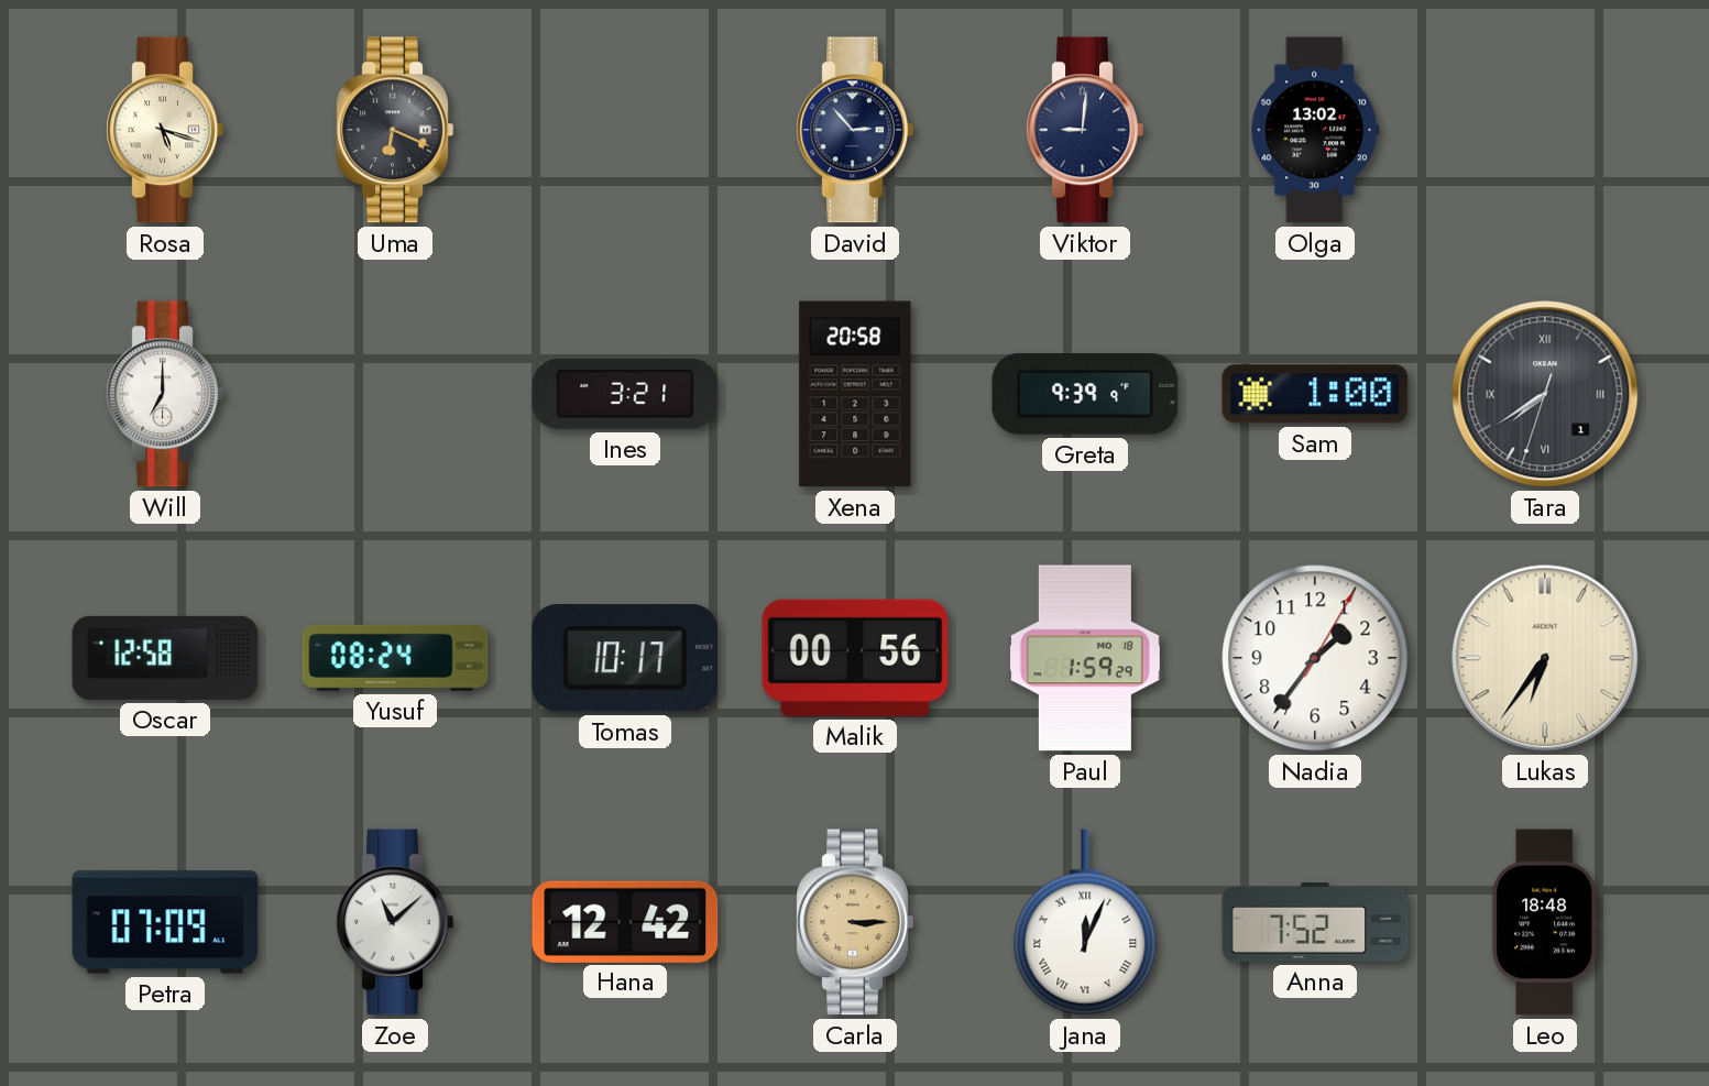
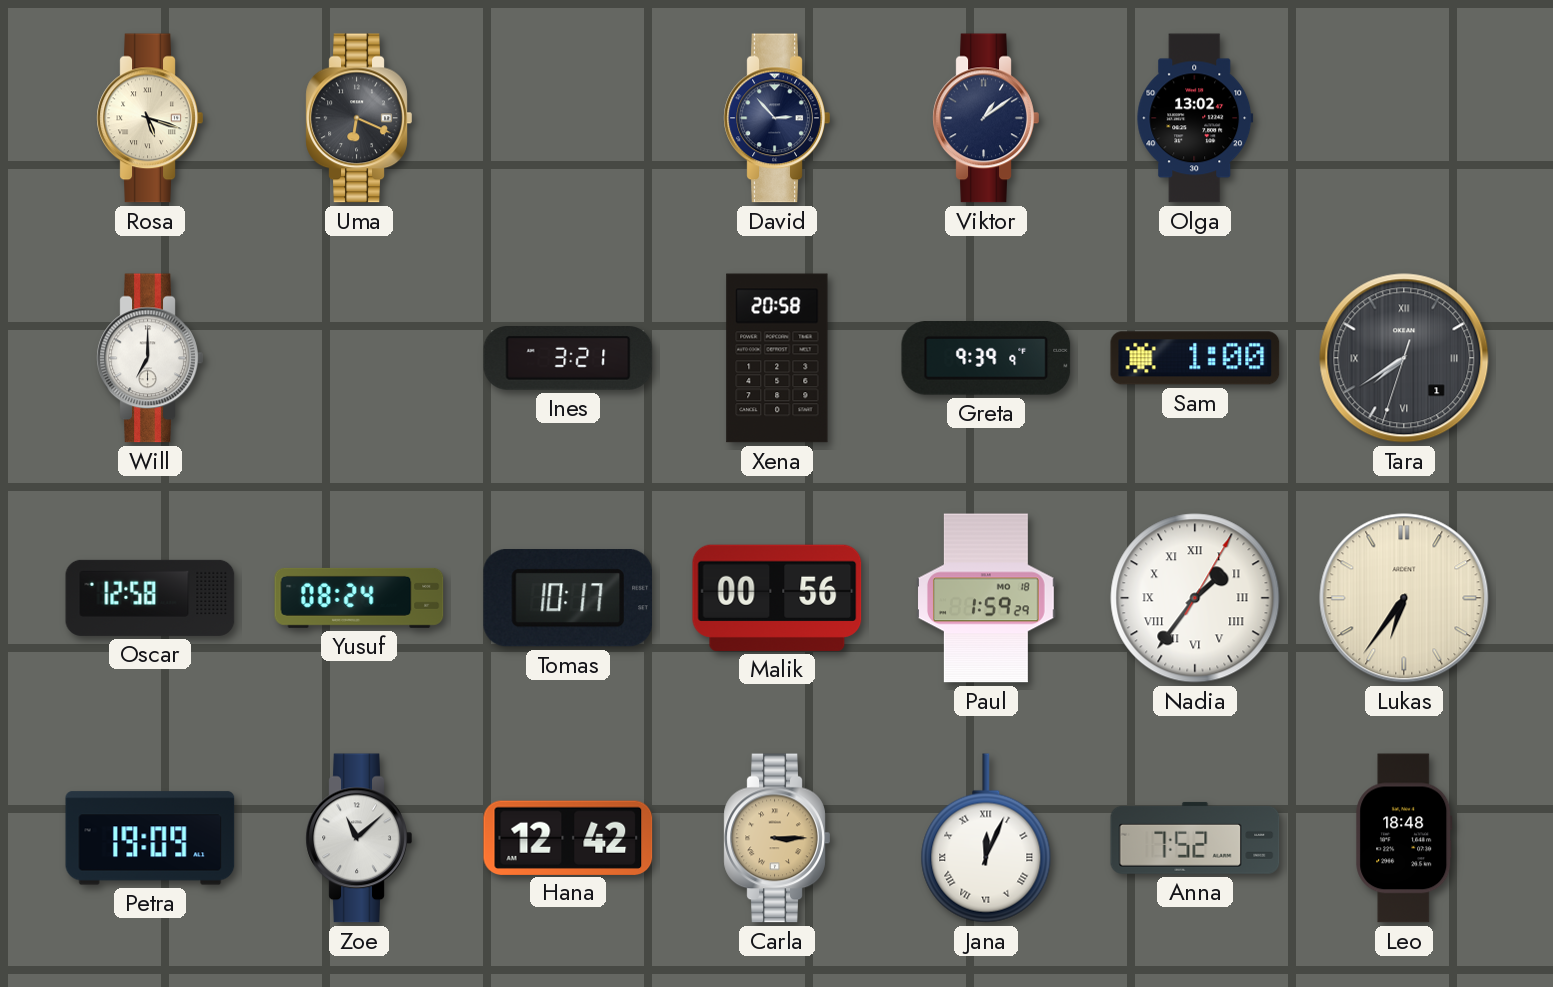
Viktor: 9:01 -> 1:09
Nadia numerals: Arabic -> Roman
Petra: 07:09 -> 19:09
